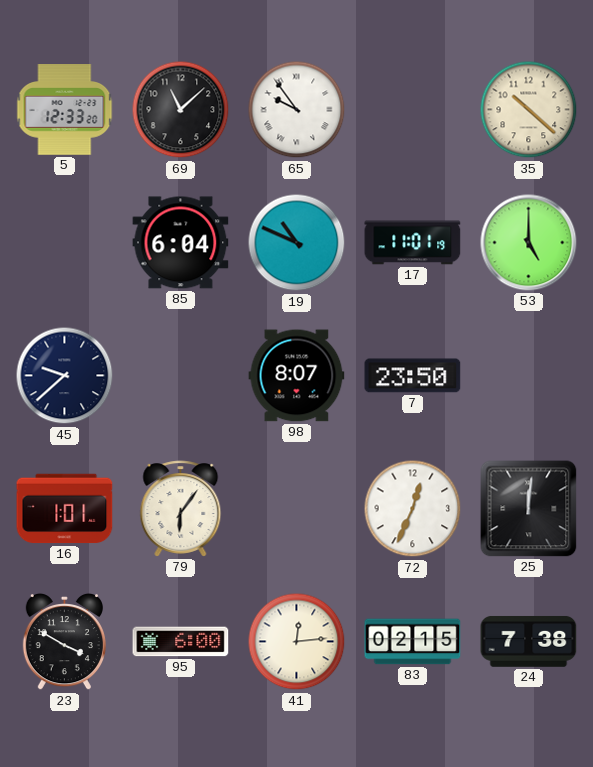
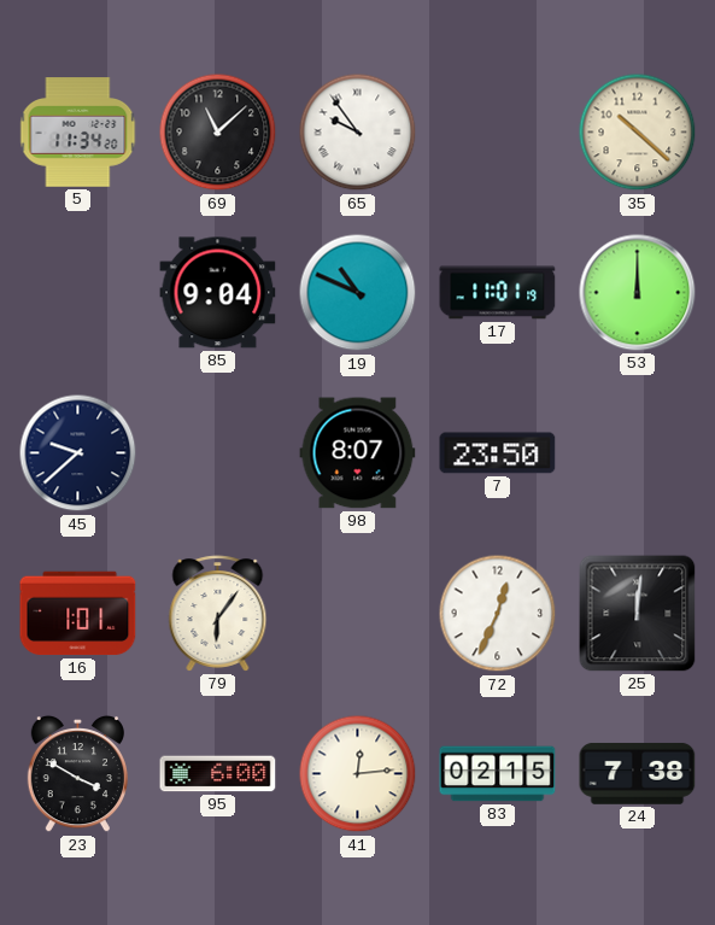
5: 12:33 -> 11:34
85: 6:04 -> 9:04
53: 5:00 -> 12:00
